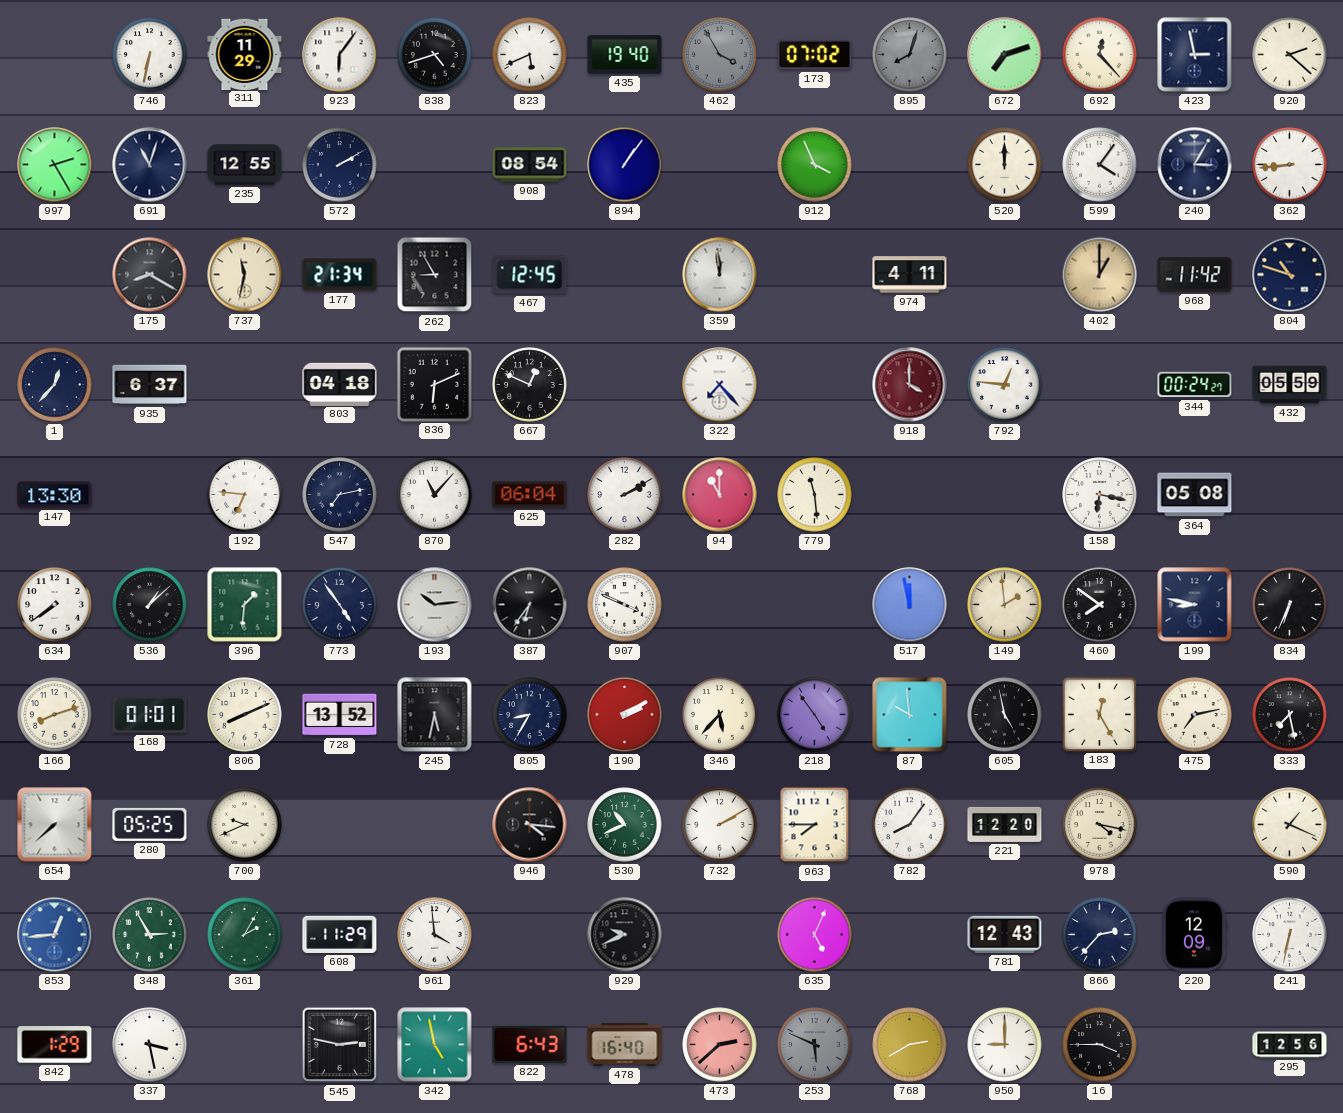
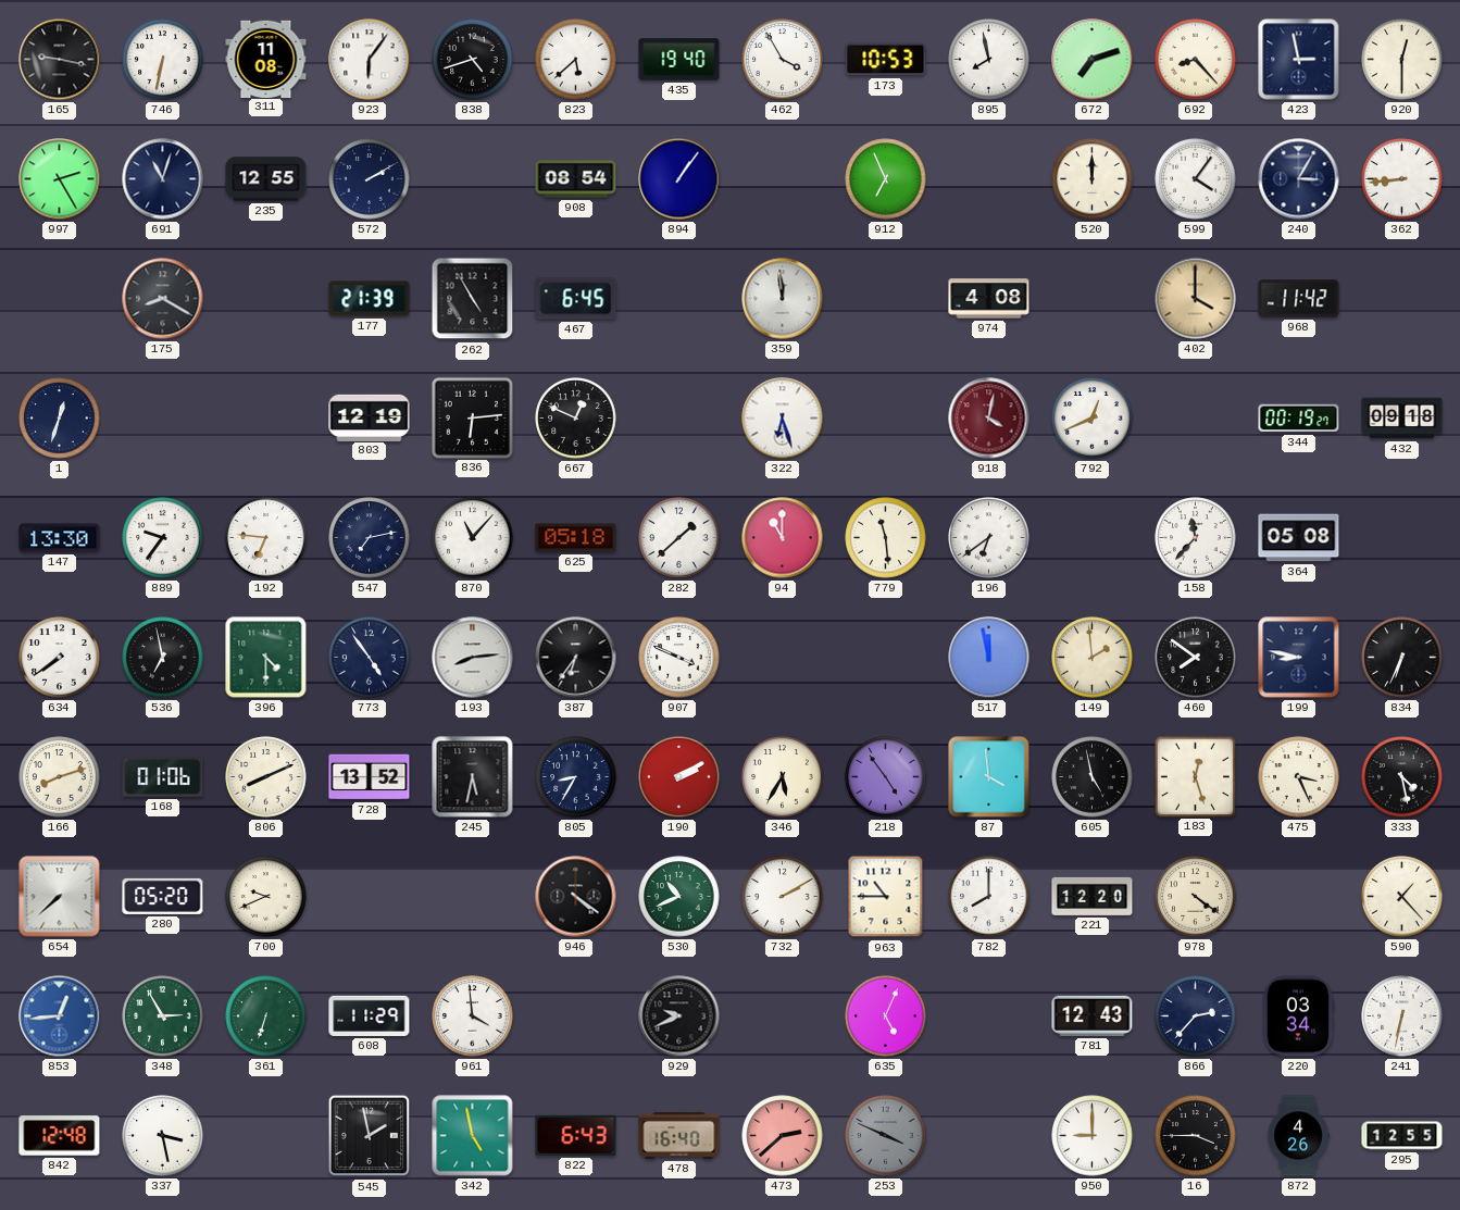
165: none -> 9:17
311: 11:29 -> 11:08
823: 5:41 -> 5:38
462 dial: grey -> white
173: 07:02 -> 10:53
895: 8:03 -> 7:58
895 dial: grey -> white
692: 12:23 -> 8:23
920: 2:22 -> 12:30
912: 3:56 -> 6:56
737: 11:32 -> none
177: 21:34 -> 21:39
262: 8:55 -> 4:55
467: 12:45 -> 6:45
974: 4:11 -> 4:08
402: 1:00 -> 4:00
804: 10:48 -> none
1: 12:37 -> 12:33
935: 6:37 -> none
803: 04:18 -> 12:19
836: 6:11 -> 6:14
322: 7:23 -> 6:27
918: 4:00 -> 4:02
792: 12:46 -> 12:41
344: 00:24 -> 00:19
432: 05:59 -> 09:18
889: none -> 9:36
625: 06:04 -> 05:18
282: 2:10 -> 1:38
196: none -> 6:39
158: 6:17 -> 11:37
536: 1:08 -> 6:58
396: 1:31 -> 4:30
193: 10:14 -> 8:14
168: 01:01 -> 01:06
346: 5:37 -> 5:35
87: 9:59 -> 3:59
183: 12:25 -> 12:27
475: 7:13 -> 3:26
333: 7:28 -> 4:28
280: 05:25 -> 05:20
946: 4:16 -> 4:21
963: 7:45 -> 10:45
782: 8:06 -> 8:00
978: 4:17 -> 4:21
590: 1:19 -> 1:23
361: 2:05 -> 6:33
220: 12:09 -> 03:34
842: 1:29 -> 12:48
545: 2:47 -> 1:58
253: 5:49 -> 3:49
768: 2:40 -> none
872: none -> 4:26
295: 12:56 -> 12:55
